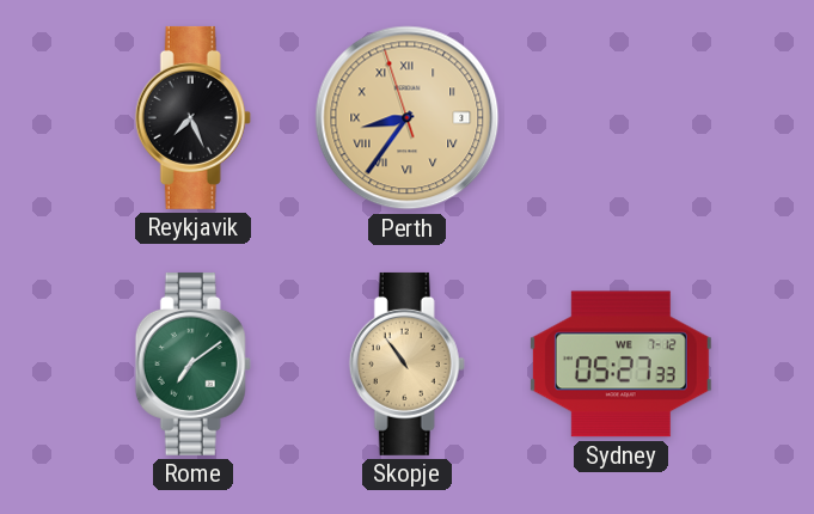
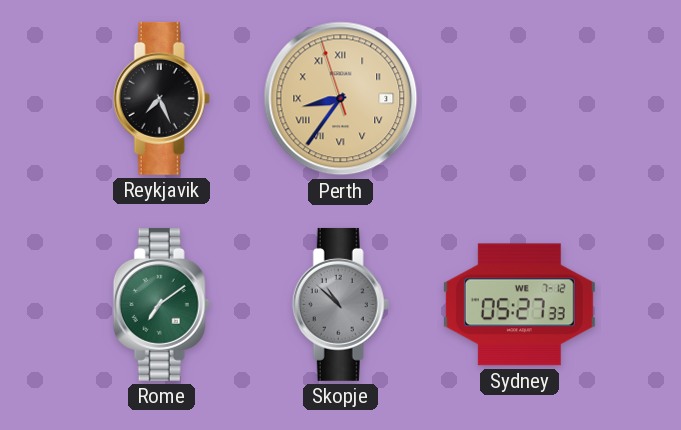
Skopje: 10:54 -> 10:52
Skopje dial: champagne -> grey
